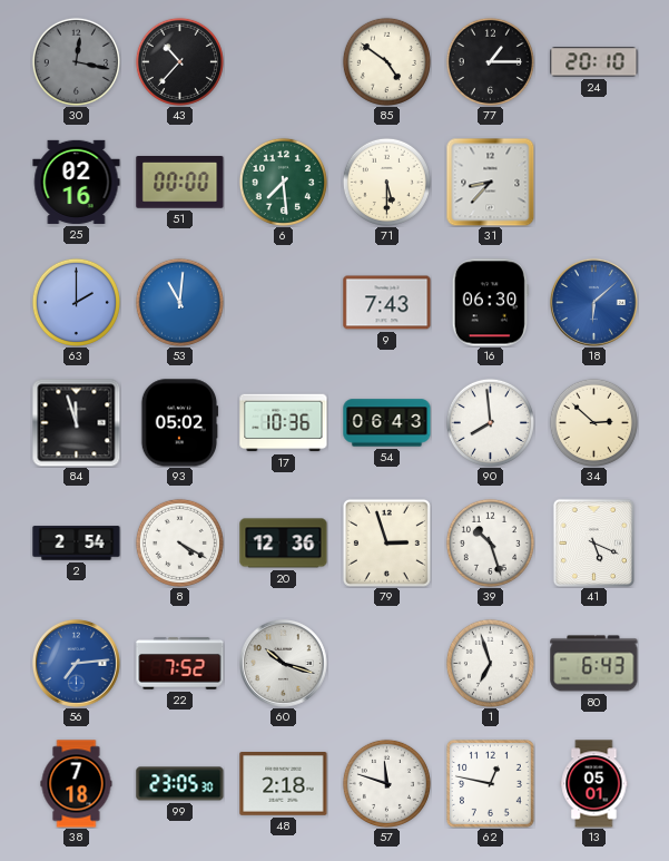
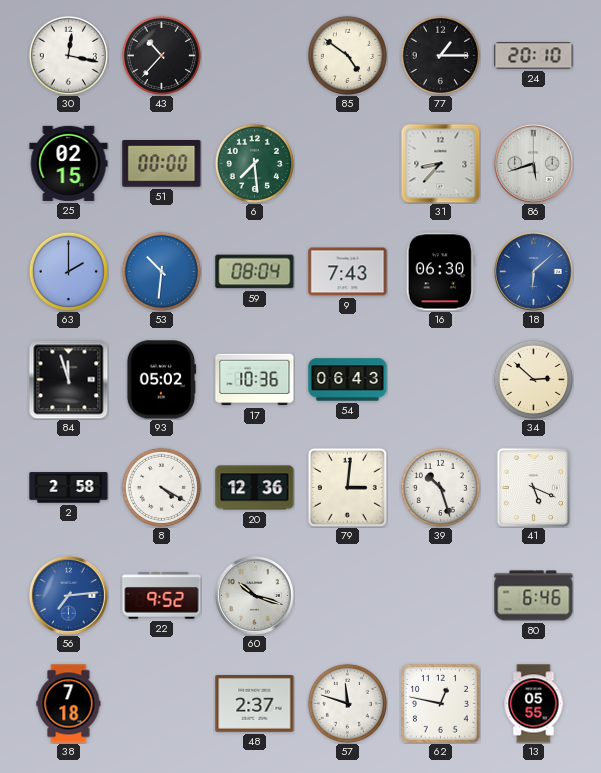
30 dial: grey -> white
25: 02:16 -> 02:15
71: 5:30 -> none
86: none -> 5:42
53: 11:01 -> 10:31
59: none -> 08:04
90: 7:59 -> none
2: 2:54 -> 2:58
79: 2:57 -> 3:01
22: 7:52 -> 9:52
1: 6:57 -> none
80: 6:43 -> 6:46
99: 23:05 -> none
48: 2:18 -> 2:37
13: 05:01 -> 05:55
